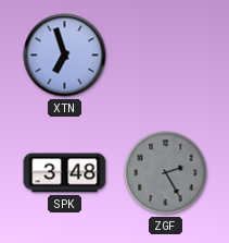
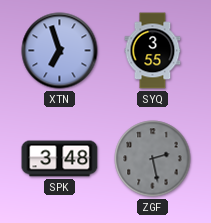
SYQ: none -> 3:55
ZGF: 2:25 -> 2:28
